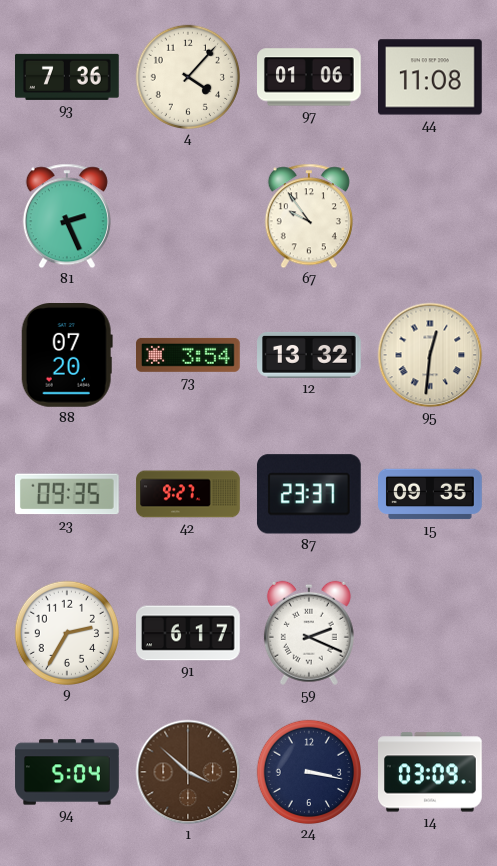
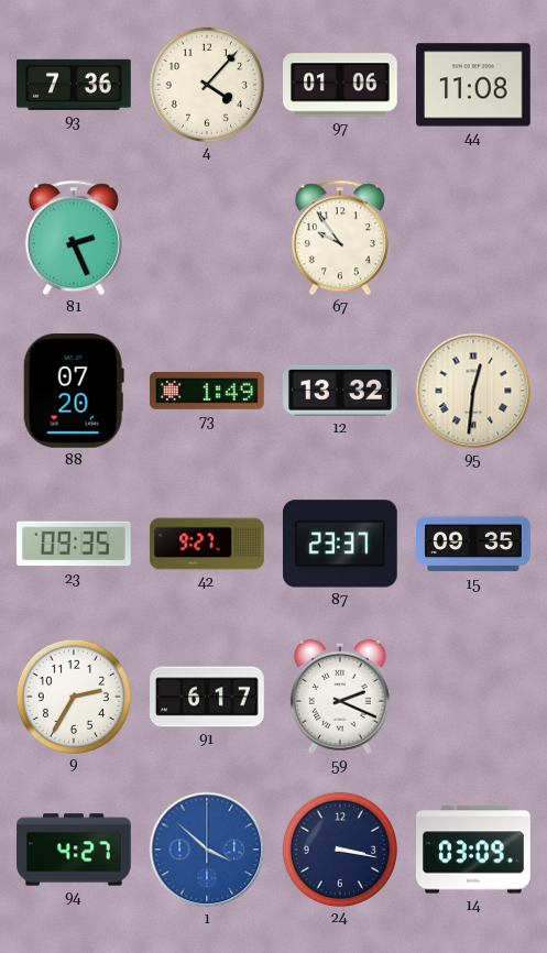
73: 3:54 -> 1:49
94: 5:04 -> 4:27
1 dial: brown -> blue
